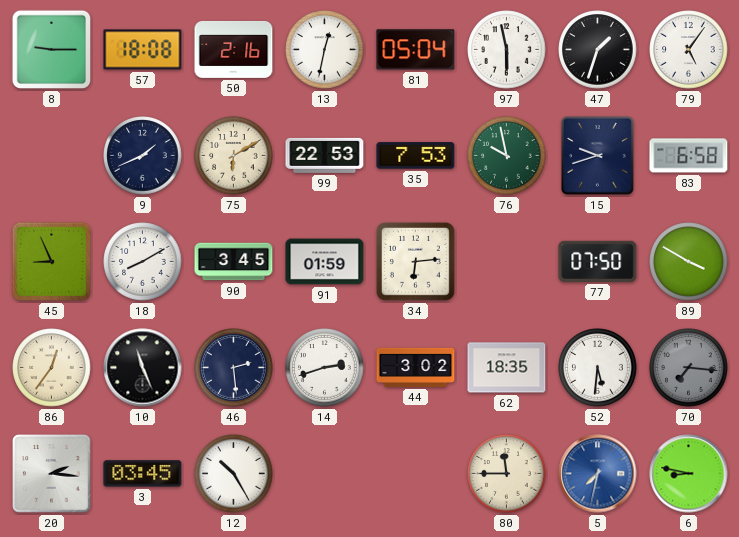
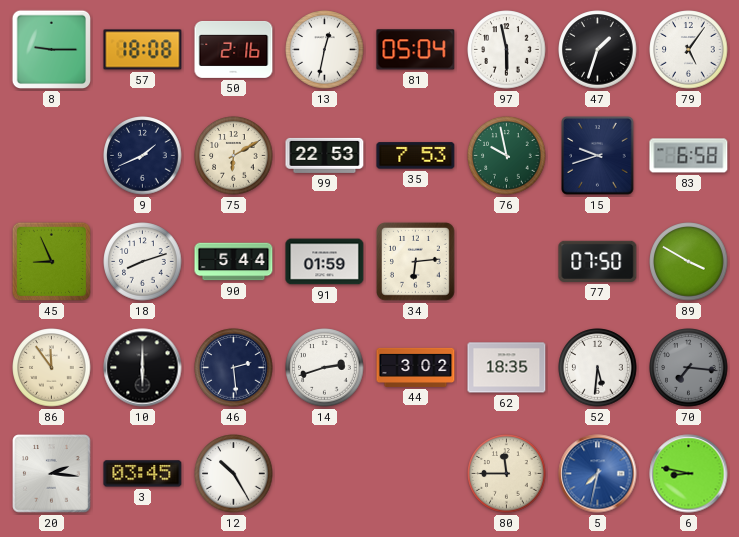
18: 8:10 -> 8:12
90: 3:45 -> 5:44
86: 12:36 -> 11:54
10: 11:26 -> 6:00
